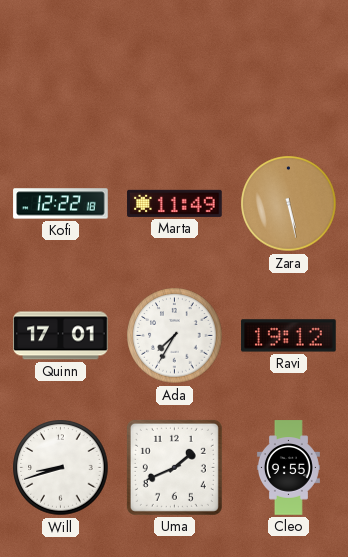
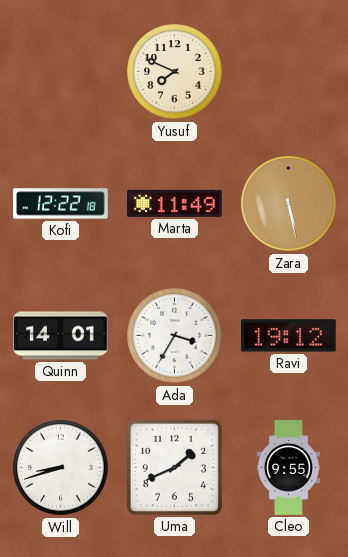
Yusuf: none -> 7:49
Quinn: 17:01 -> 14:01
Ada: 7:35 -> 3:35
